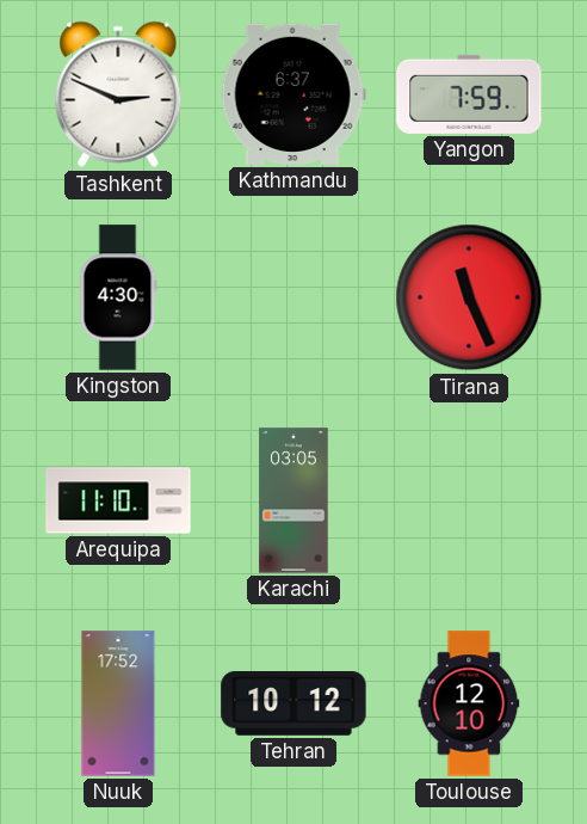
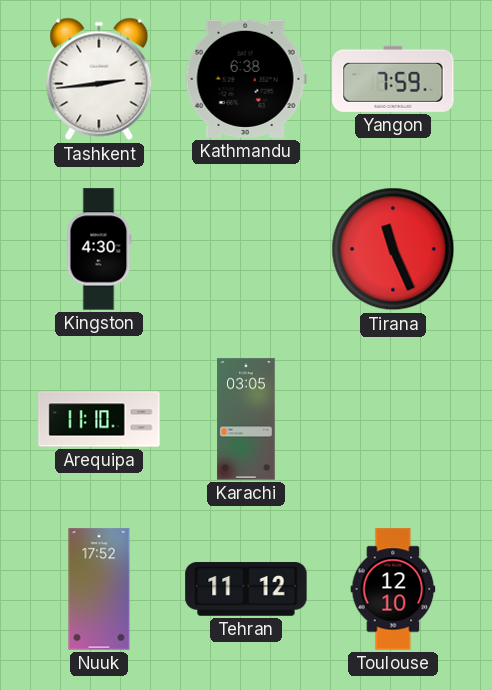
Tashkent: 2:49 -> 2:44
Kathmandu: 6:37 -> 6:38
Tehran: 10:12 -> 11:12
